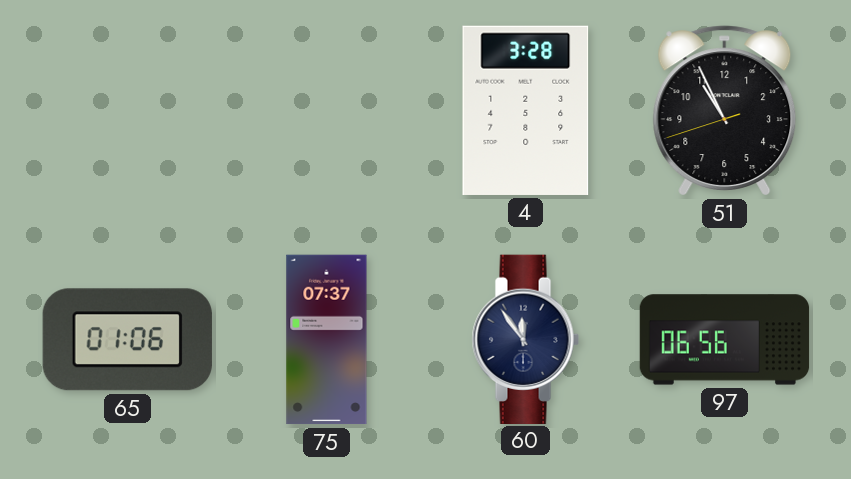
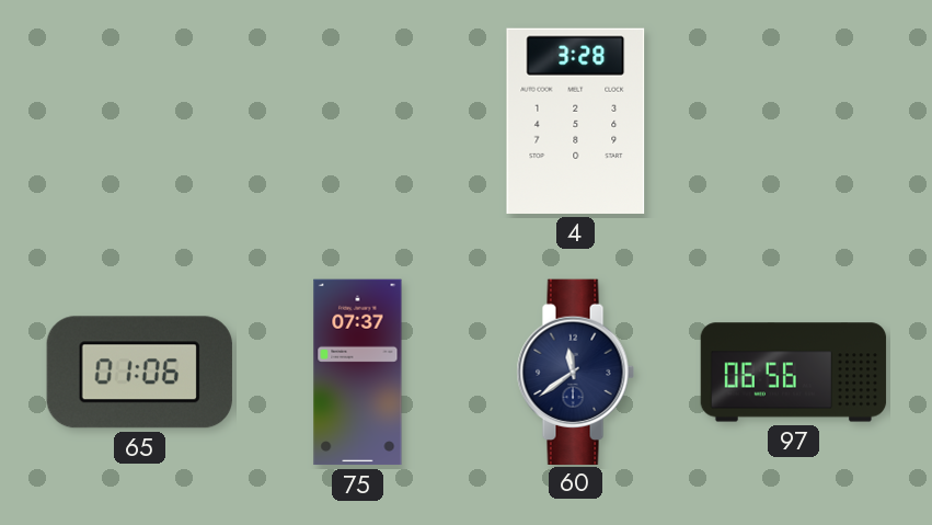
51: 10:55 -> none
60: 11:54 -> 11:39
